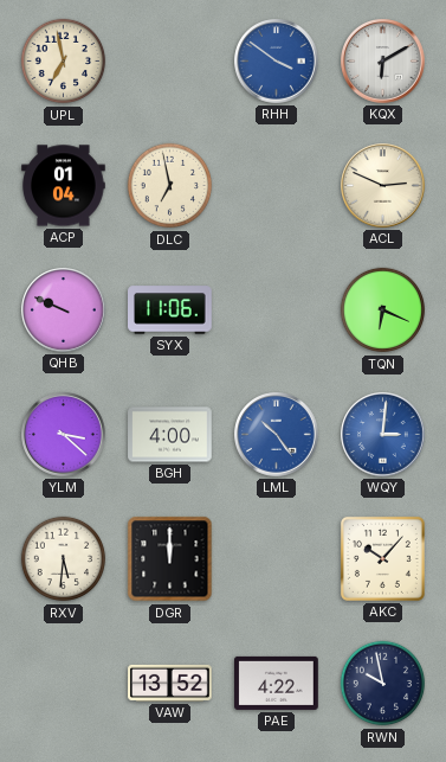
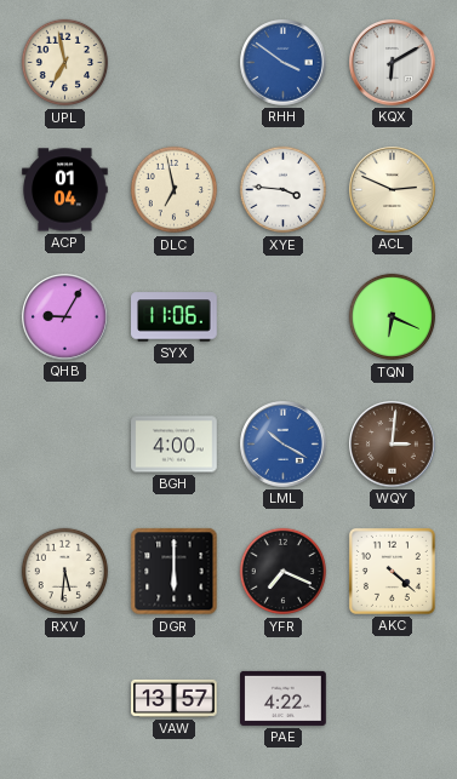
XYE: none -> 3:46
QHB: 9:49 -> 9:05
YLM: 3:22 -> none
LML: 10:24 -> 10:20
WQY dial: blue -> brown
DGR: 12:00 -> 6:00
YFR: none -> 7:19
AKC: 10:07 -> 4:22
VAW: 13:52 -> 13:57
RWN: 9:58 -> none
